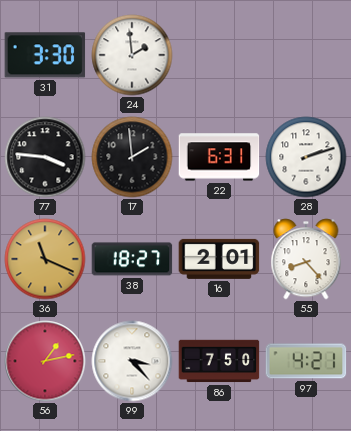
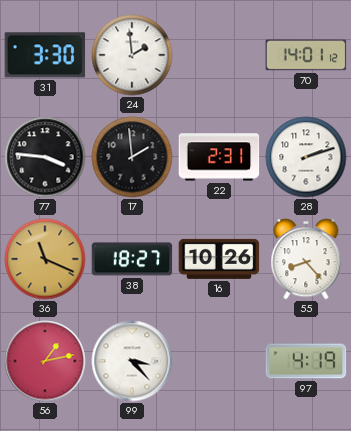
70: none -> 14:01
22: 6:31 -> 2:31
16: 2:01 -> 10:26
86: 7:50 -> none
97: 4:21 -> 4:19
